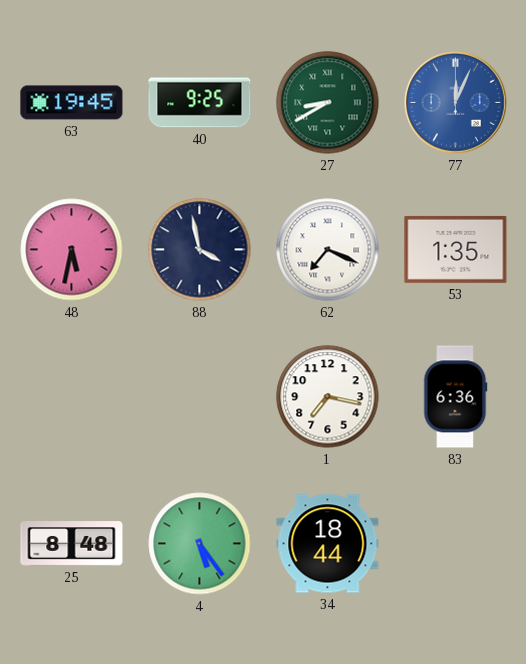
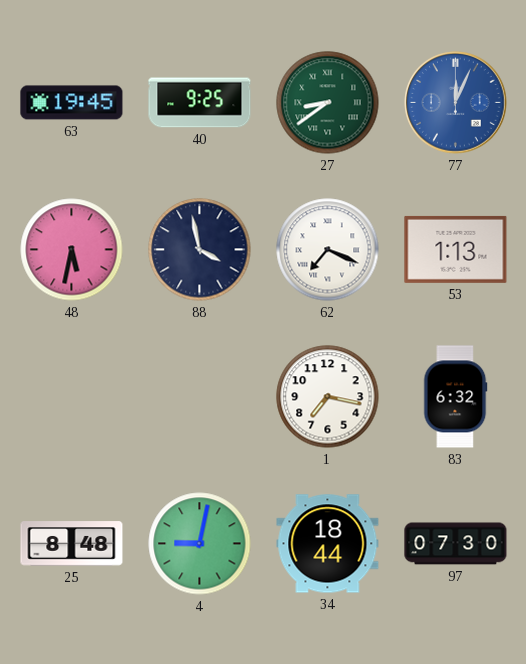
27: 8:40 -> 8:39
53: 1:35 -> 1:13
83: 6:36 -> 6:32
4: 5:24 -> 9:02
97: none -> 07:30
